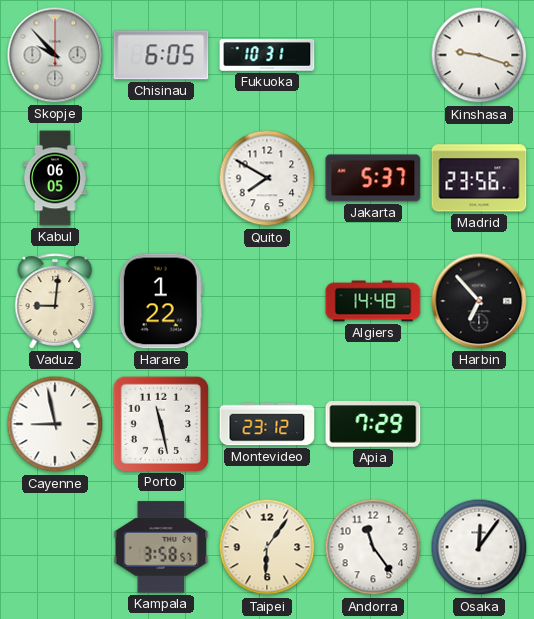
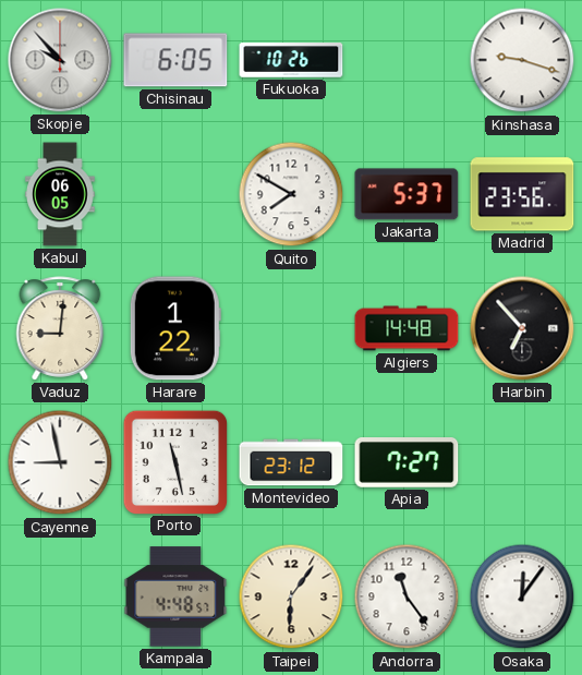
Fukuoka: 10:31 -> 10:26
Apia: 7:29 -> 7:27
Kampala: 3:58 -> 4:48
